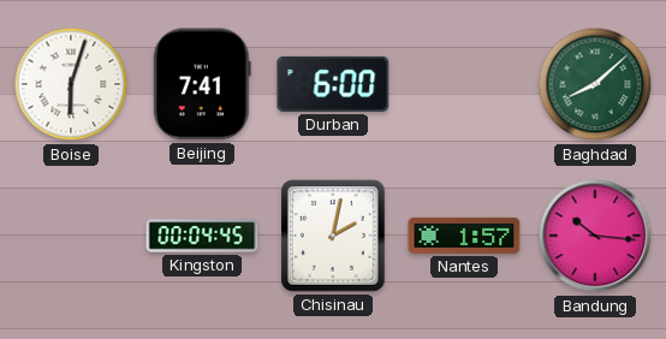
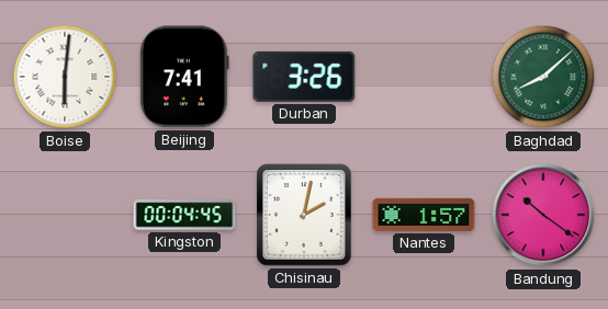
Boise: 6:03 -> 6:01
Durban: 6:00 -> 3:26
Bandung: 10:16 -> 10:21
